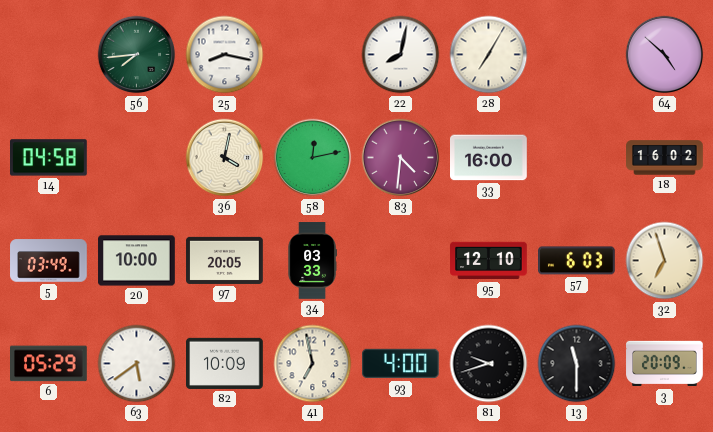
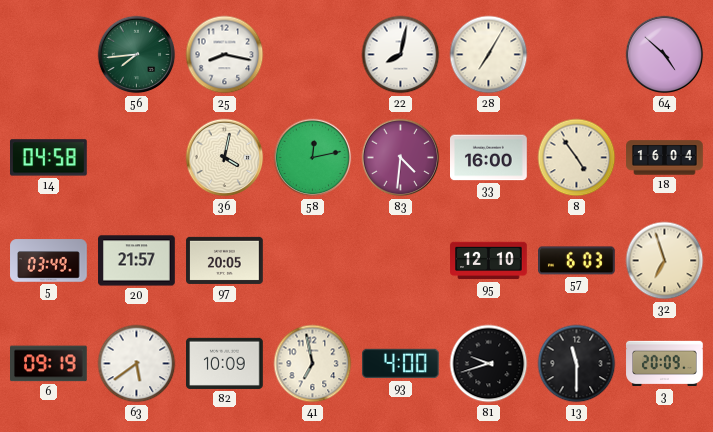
8: none -> 4:54
18: 16:02 -> 16:04
20: 10:00 -> 21:57
34: 03:33 -> none
6: 05:29 -> 09:19
